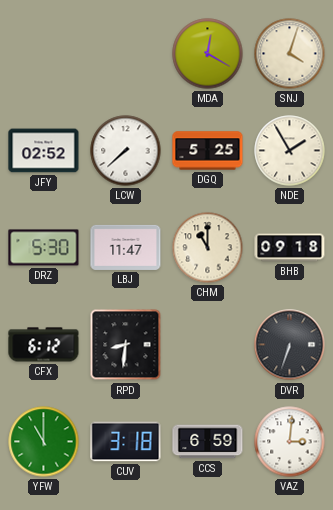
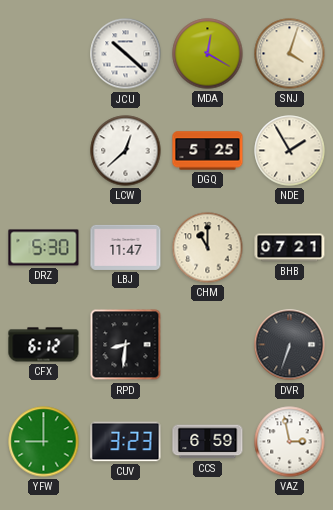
JCU: none -> 10:22
JFY: 02:52 -> none
LCW: 7:38 -> 12:38
BHB: 09:18 -> 07:21
YFW: 11:00 -> 9:00
CUV: 3:18 -> 3:23
VAZ: 3:01 -> 2:58
